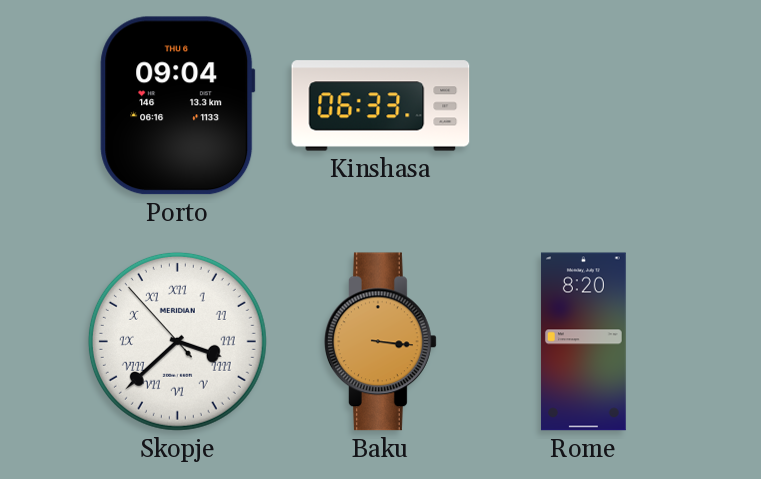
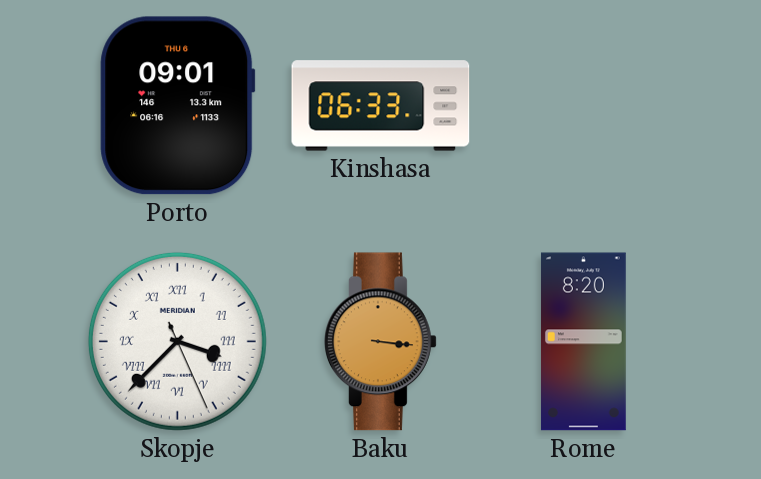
Porto: 09:04 -> 09:01
Skopje: 3:37:53 -> 3:37:26
